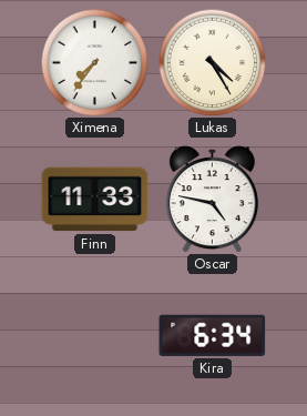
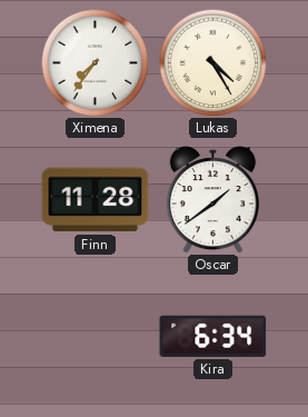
Finn: 11:33 -> 11:28
Oscar: 4:47 -> 1:39
